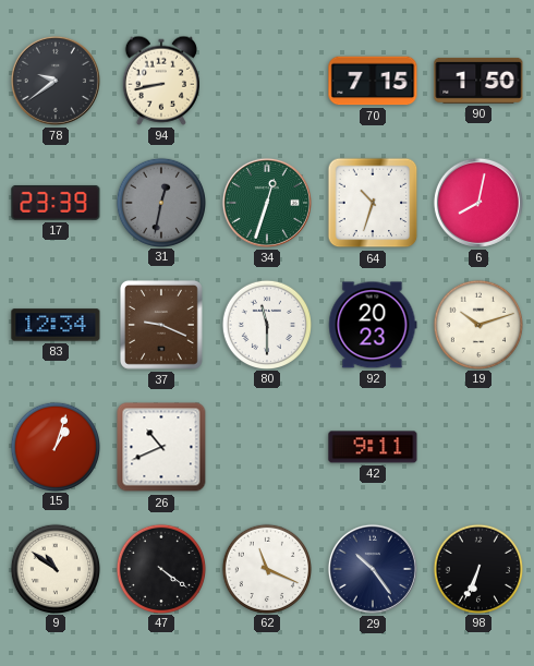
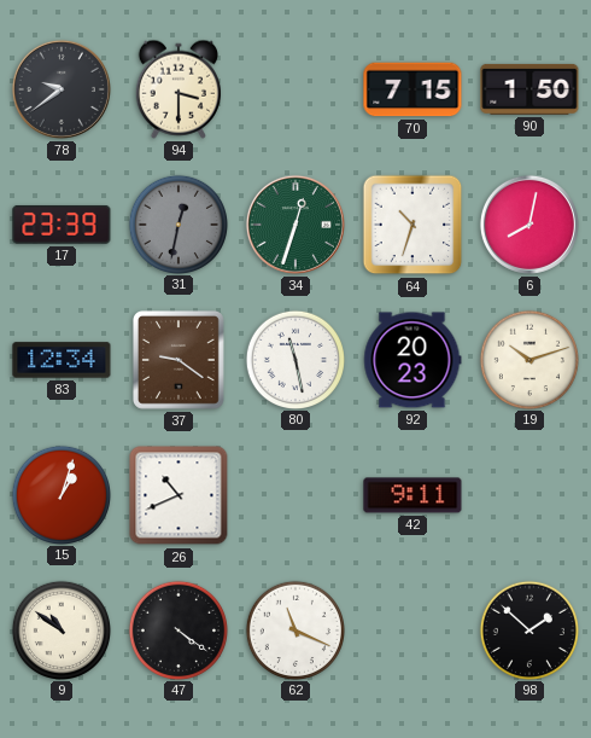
94: 8:43 -> 3:30
37: 9:19 -> 9:21
80: 11:30 -> 11:28
29: 10:24 -> none
98: 6:34 -> 1:52
